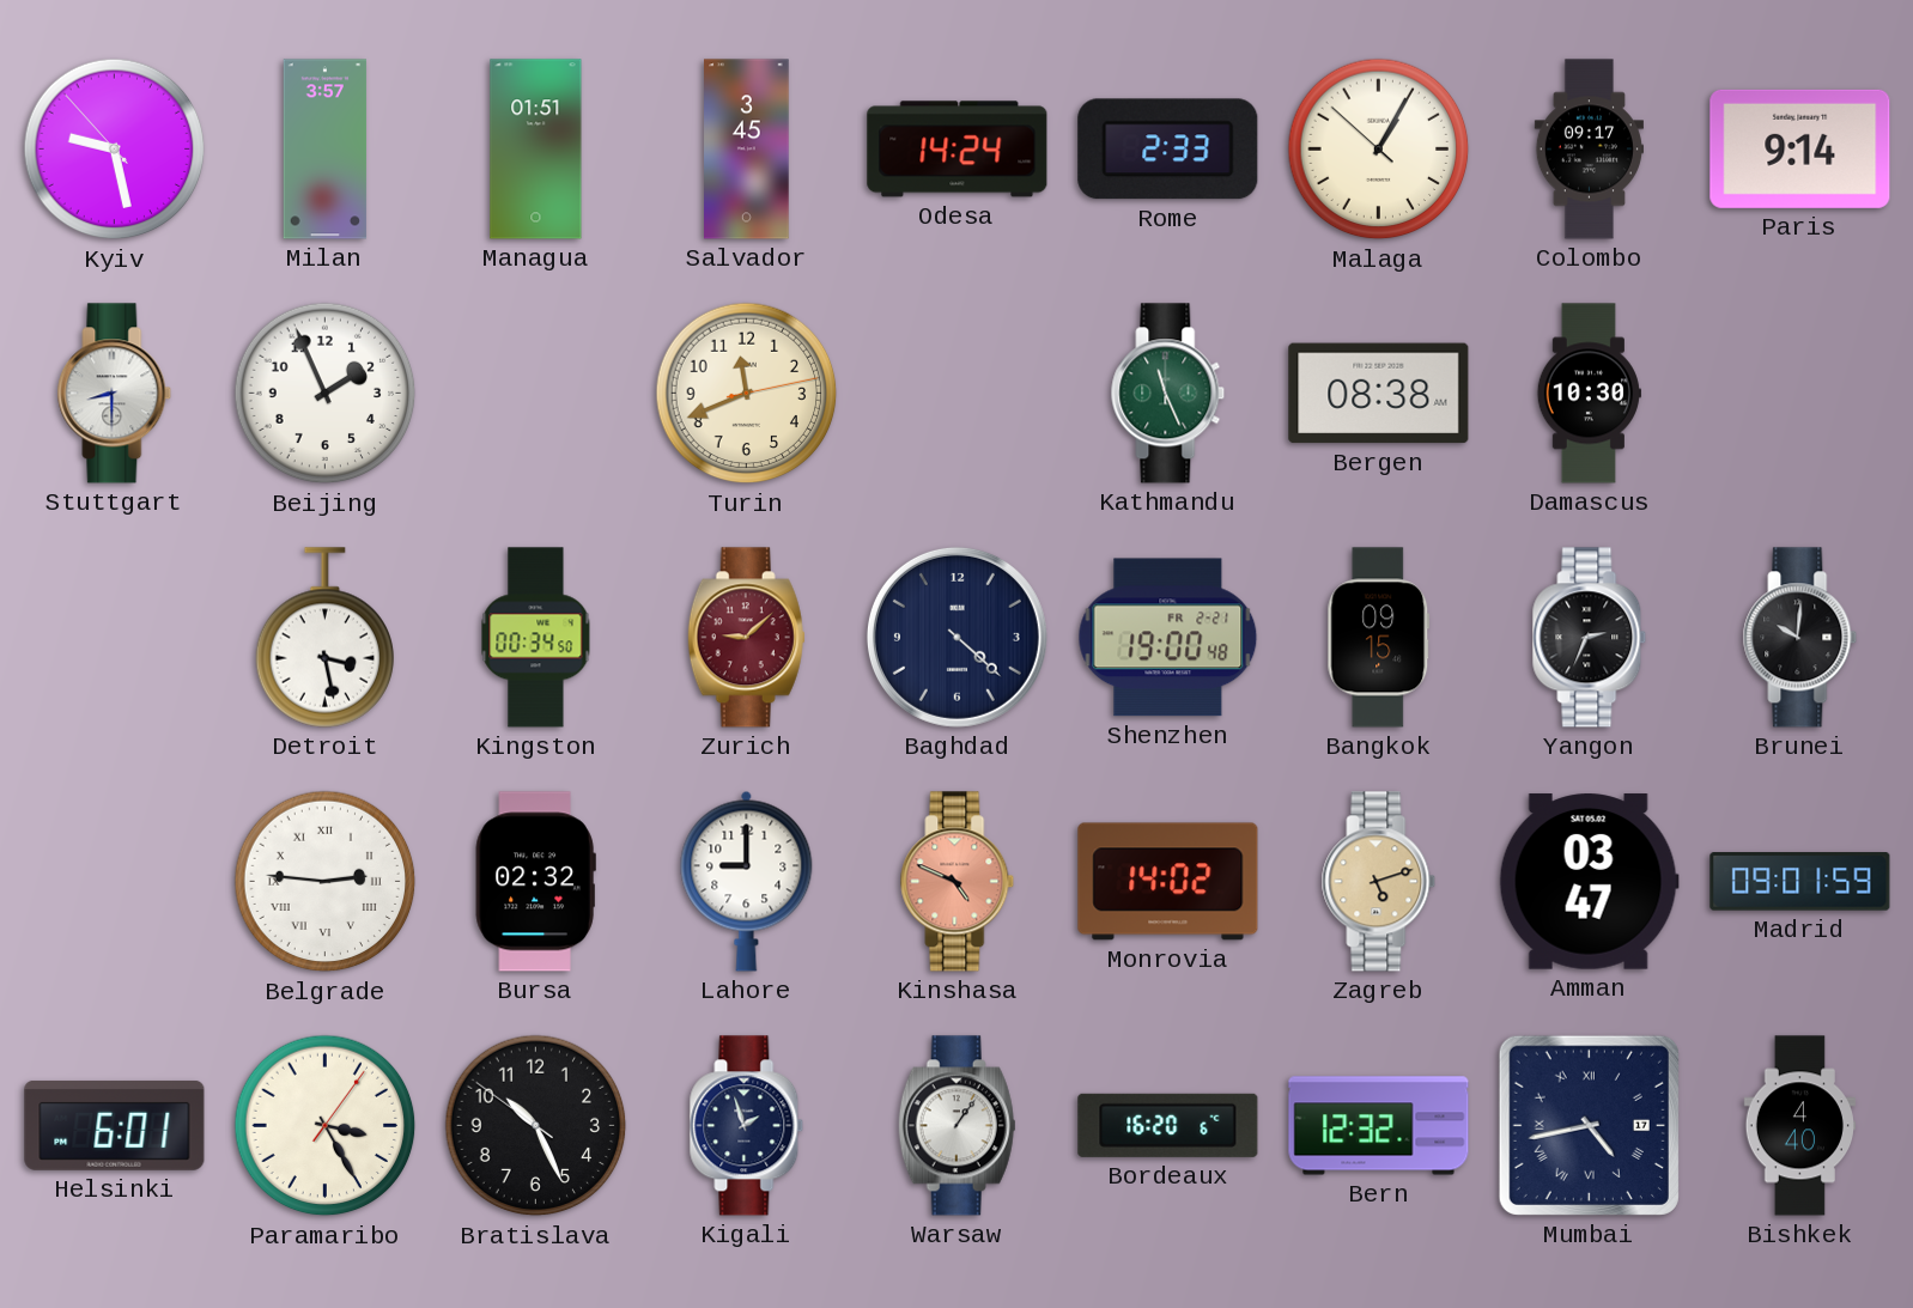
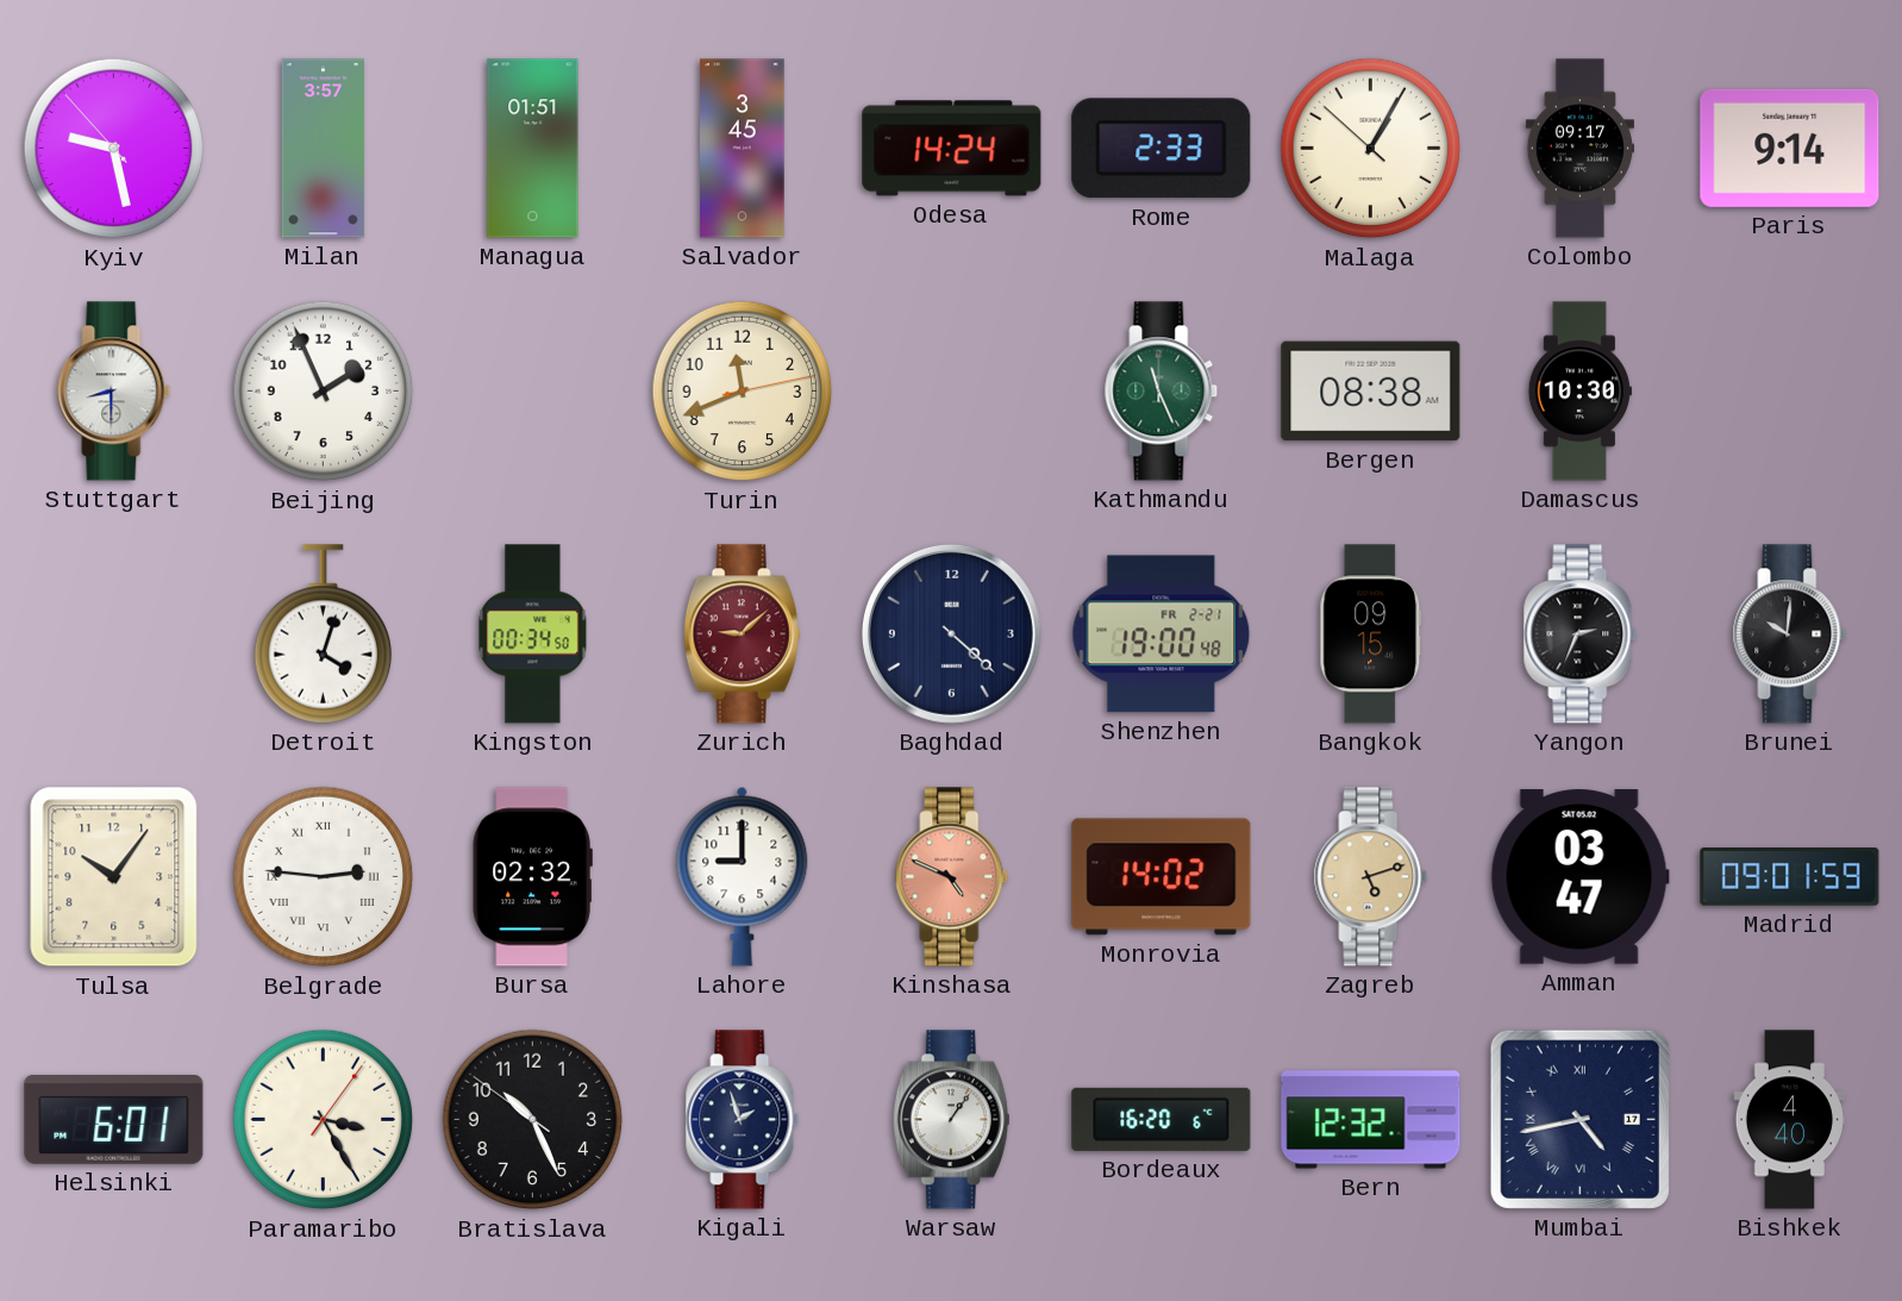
Detroit: 3:28 -> 4:03
Tulsa: none -> 10:06
